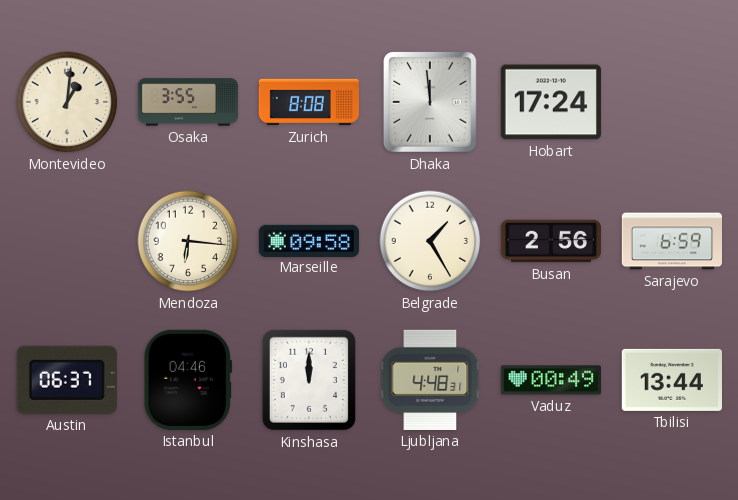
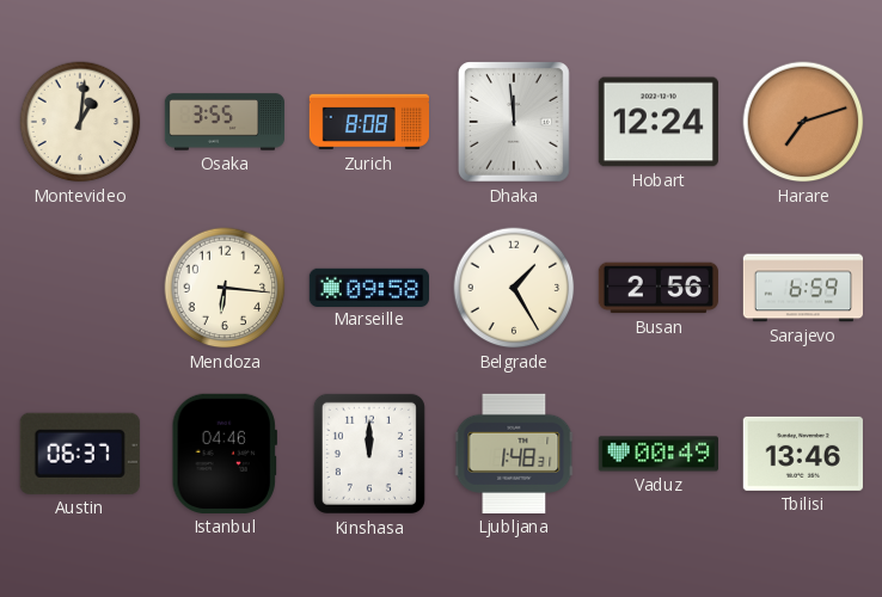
Hobart: 17:24 -> 12:24
Harare: none -> 7:12
Ljubljana: 4:48 -> 1:48
Tbilisi: 13:44 -> 13:46
